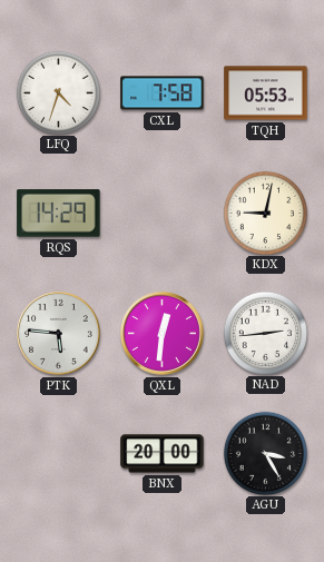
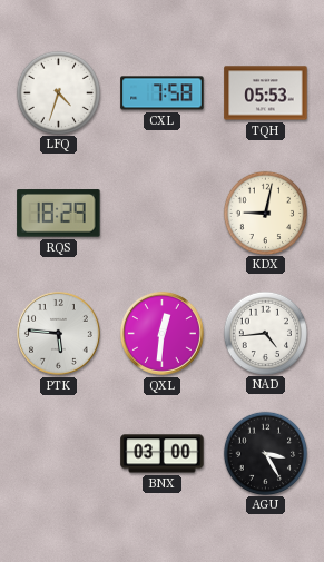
RQS: 14:29 -> 18:29
NAD: 2:44 -> 4:44
BNX: 20:00 -> 03:00
